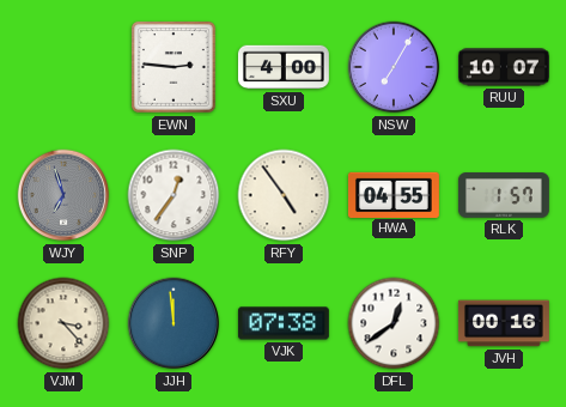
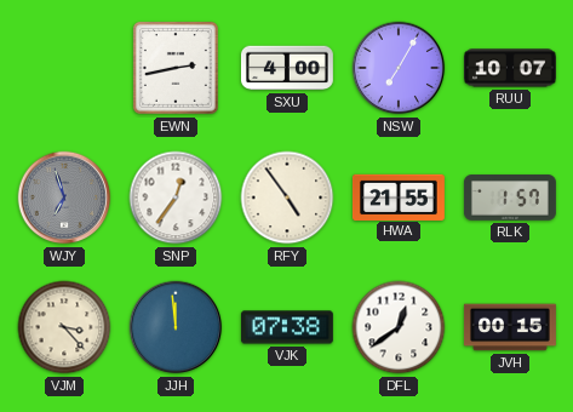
EWN: 2:46 -> 2:43
HWA: 04:55 -> 21:55
JVH: 00:16 -> 00:15
